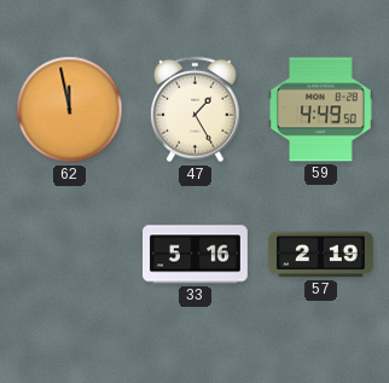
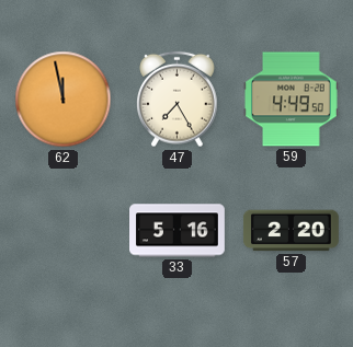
47: 1:25 -> 7:25
57: 2:19 -> 2:20
